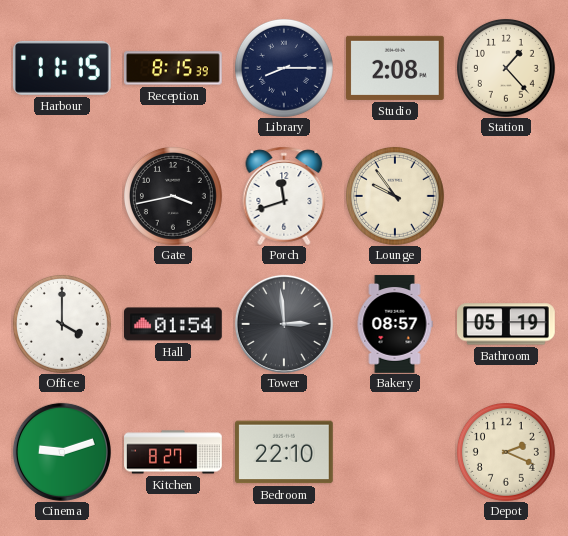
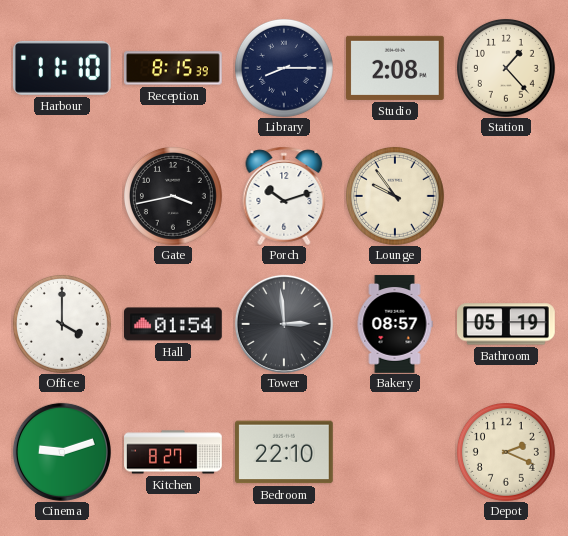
Harbour: 11:15 -> 11:10
Porch: 11:42 -> 10:12
